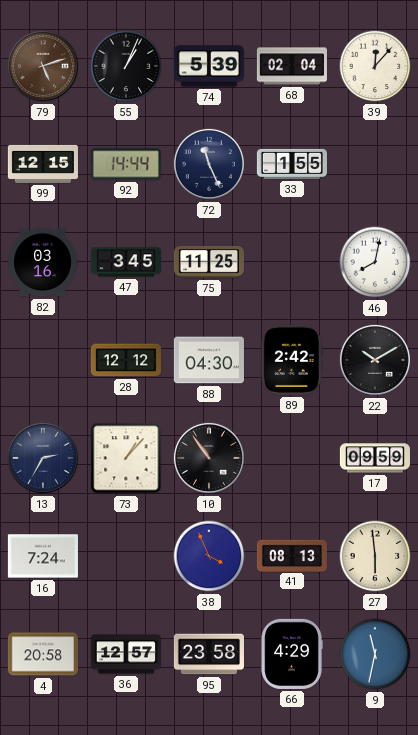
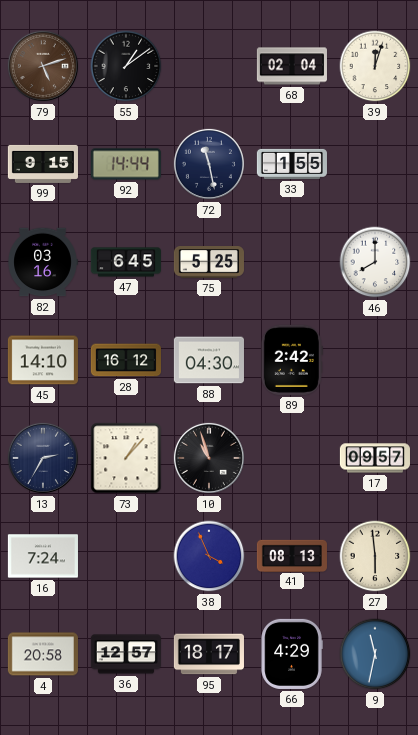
55: 1:04 -> 1:09
74: 5:39 -> none
39: 12:07 -> 12:03
99: 12:15 -> 9:15
72: 11:26 -> 11:28
47: 3:45 -> 6:45
75: 11:25 -> 5:25
46: 8:02 -> 8:00
45: none -> 14:10
28: 12:12 -> 16:12
22: 10:10 -> none
10: 10:54 -> 10:57
17: 09:59 -> 09:57
95: 23:58 -> 18:17
